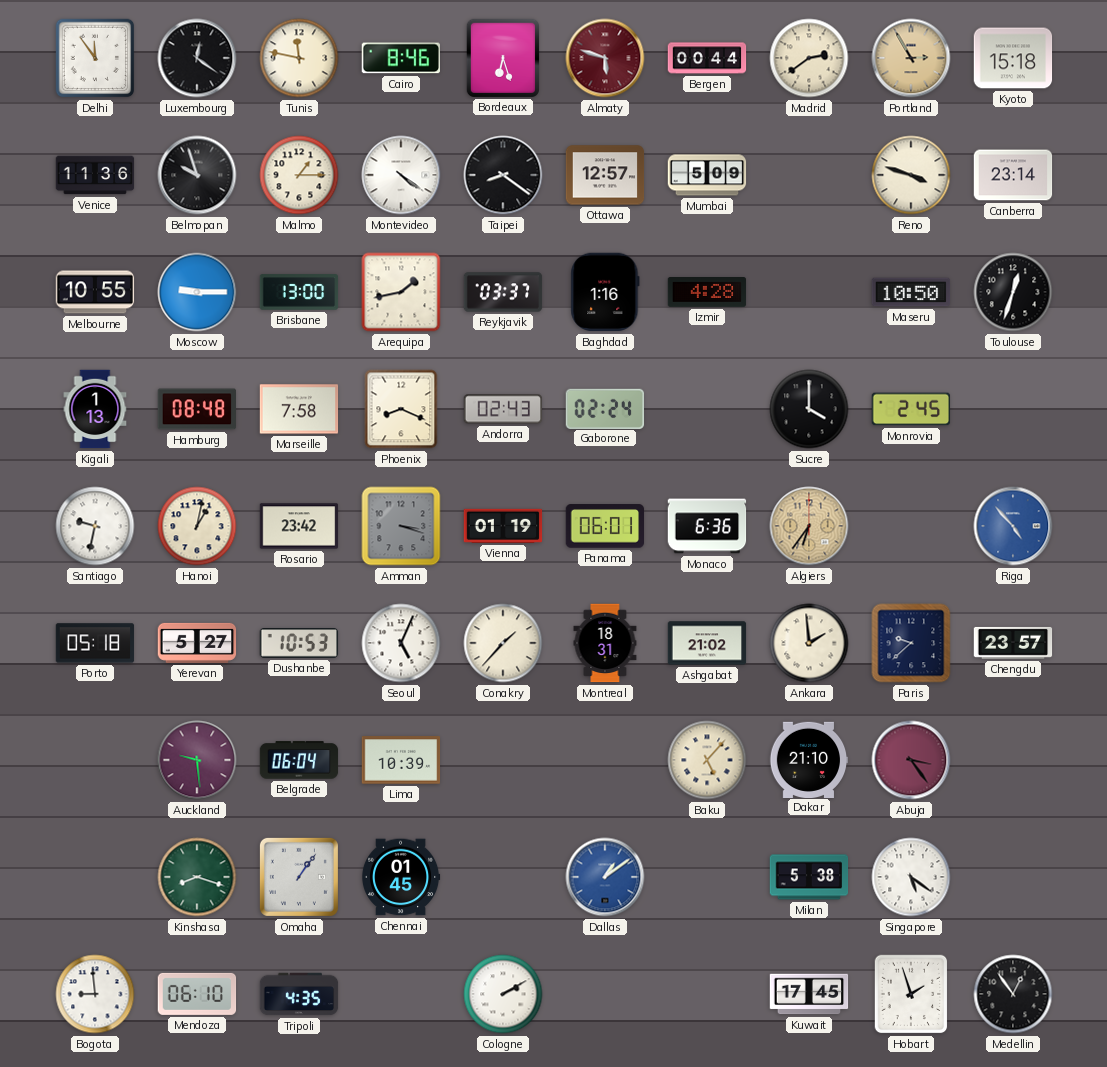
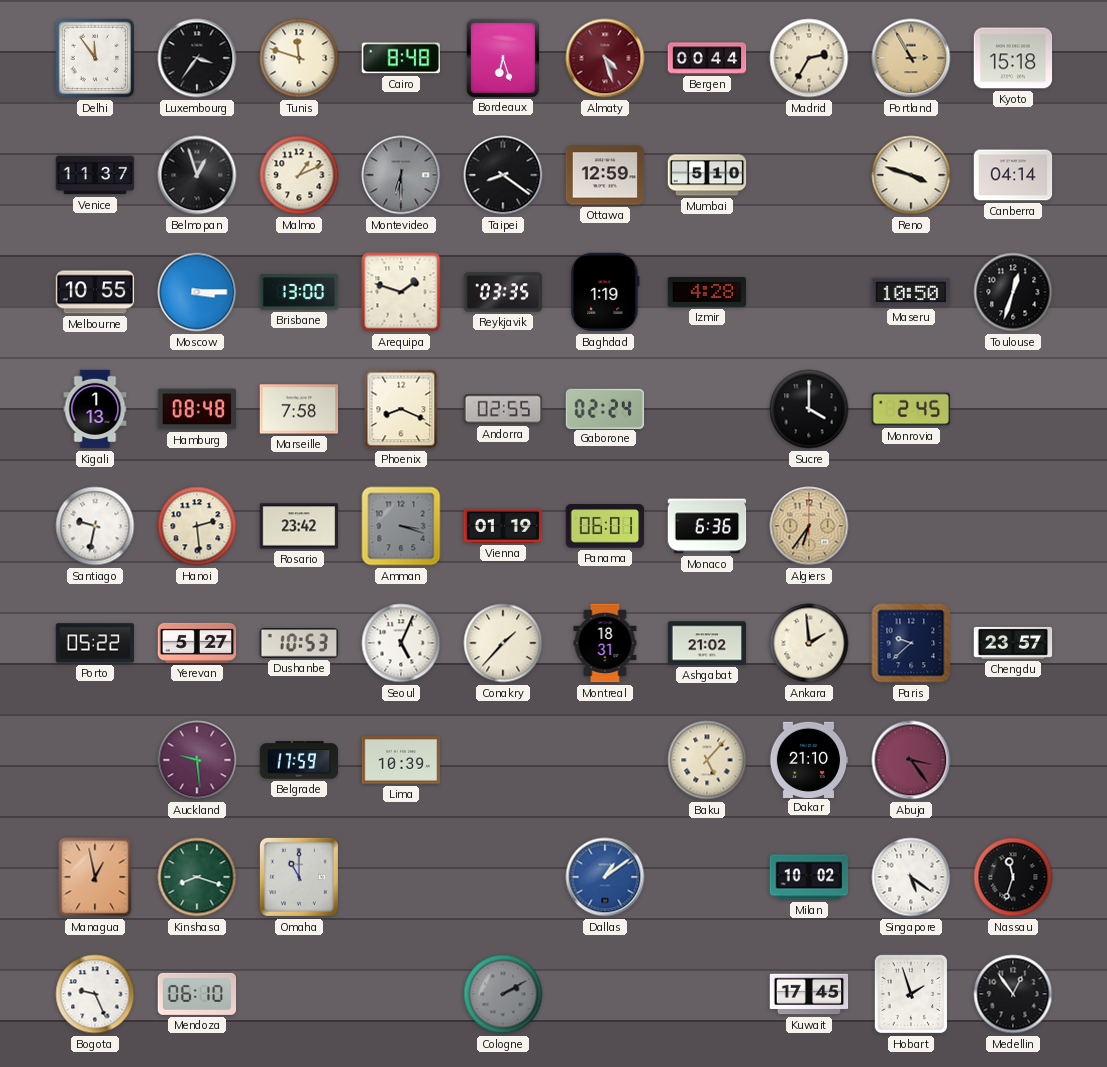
Luxembourg: 12:21 -> 3:36
Tunis: 11:47 -> 11:48
Cairo: 8:46 -> 8:48
Almaty: 5:48 -> 4:27
Madrid: 2:39 -> 2:35
Venice: 11:36 -> 11:37
Belmopan: 9:57 -> 12:57
Malmo: 1:15 -> 1:11
Montevideo: 4:21 -> 6:30
Montevideo dial: white -> grey
Ottawa: 12:57 -> 12:59
Mumbai: 5:09 -> 5:10
Canberra: 23:14 -> 04:14
Moscow: 9:15 -> 3:15
Arequipa: 1:43 -> 1:48
Reykjavik: 03:37 -> 03:35
Baghdad: 1:16 -> 1:19
Andorra: 02:43 -> 02:55
Hanoi: 1:02 -> 2:29
Riga: 4:53 -> none
Porto: 05:18 -> 05:22
Belgrade: 06:04 -> 17:59
Managua: none -> 12:58
Omaha: 1:06 -> 11:00
Chennai: 01:45 -> none
Milan: 5:38 -> 10:02
Nassau: none -> 11:33
Bogota: 8:59 -> 9:26
Tripoli: 4:35 -> none
Cologne dial: white -> grey
